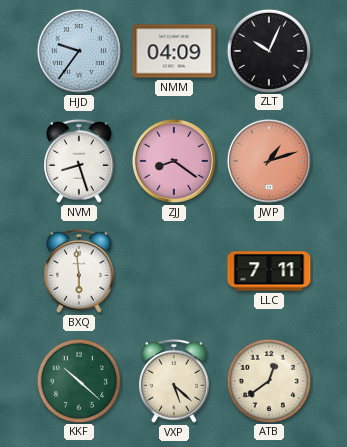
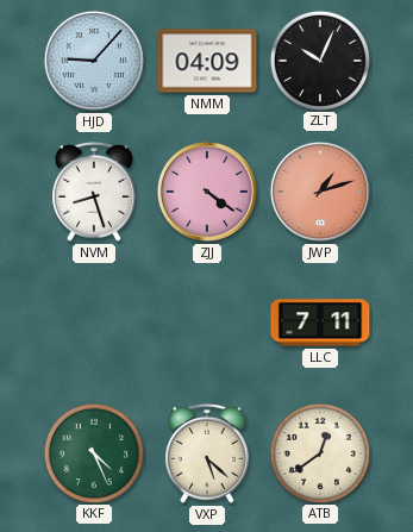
HJD: 9:36 -> 9:07
ZJJ: 8:21 -> 4:21
BXQ: 5:59 -> none
KKF: 10:22 -> 4:26
